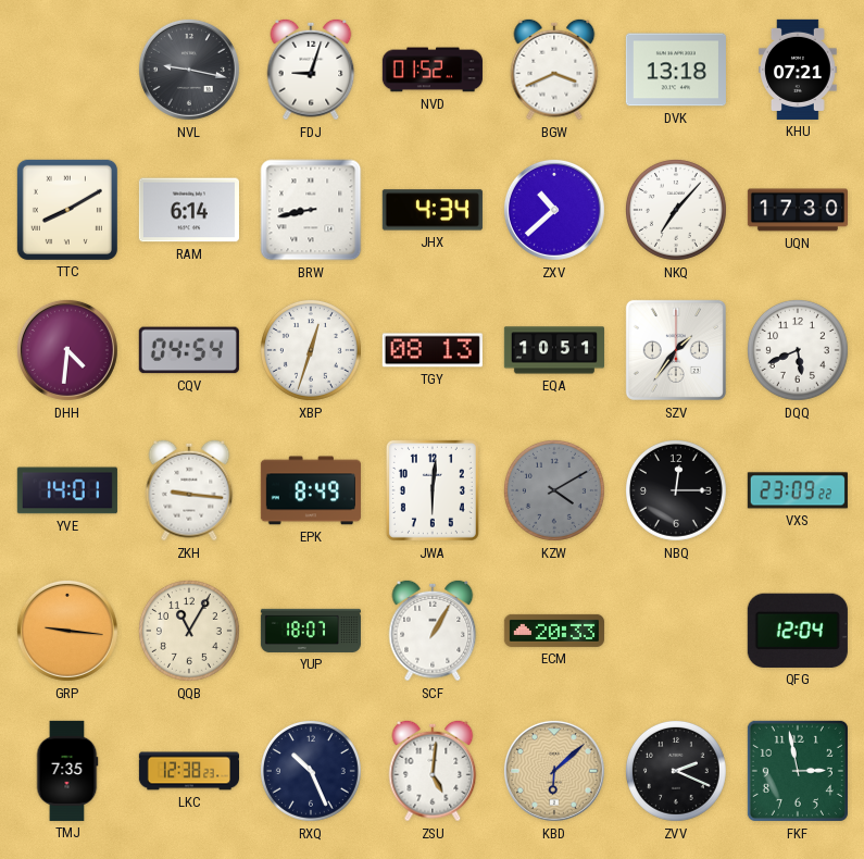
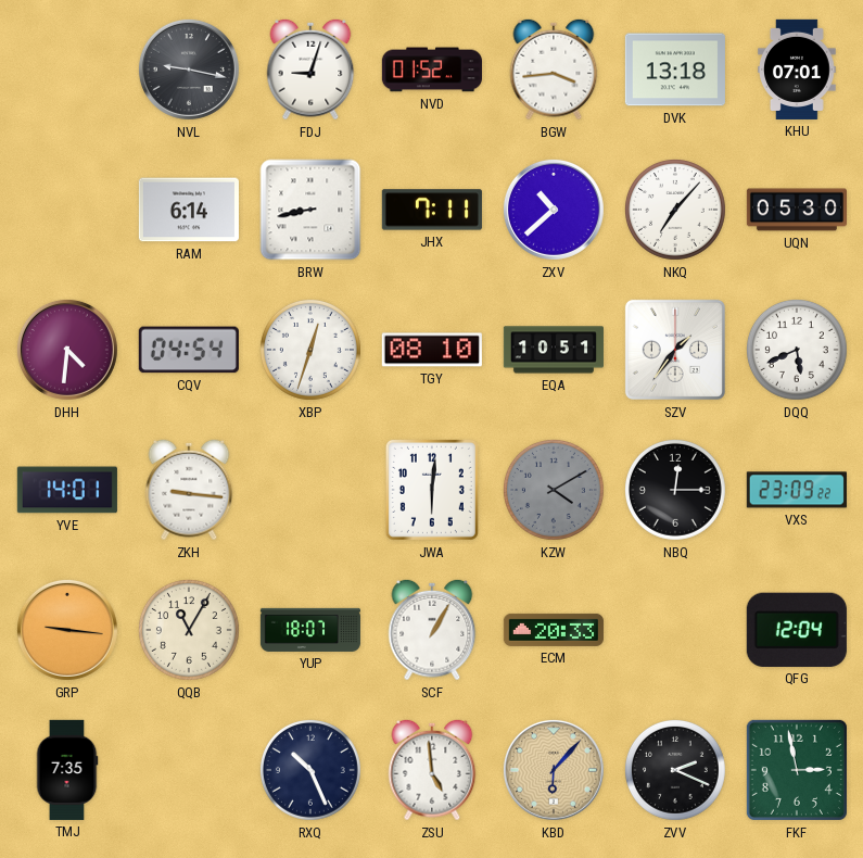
BGW: 3:41 -> 3:44
KHU: 07:21 -> 07:01
TTC: 8:10 -> none
JHX: 4:34 -> 7:11
UQN: 17:30 -> 05:30
TGY: 08:13 -> 08:10
EPK: 8:49 -> none
LKC: 12:38 -> none
ZSU: 5:01 -> 4:59
KBD: 6:08 -> 6:07
